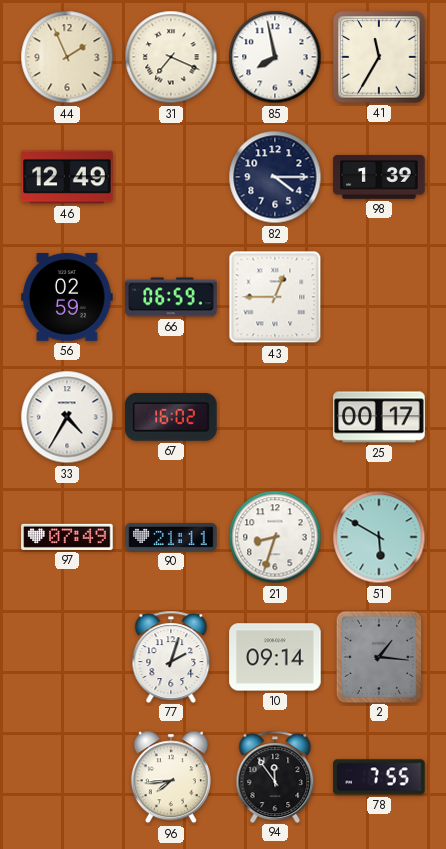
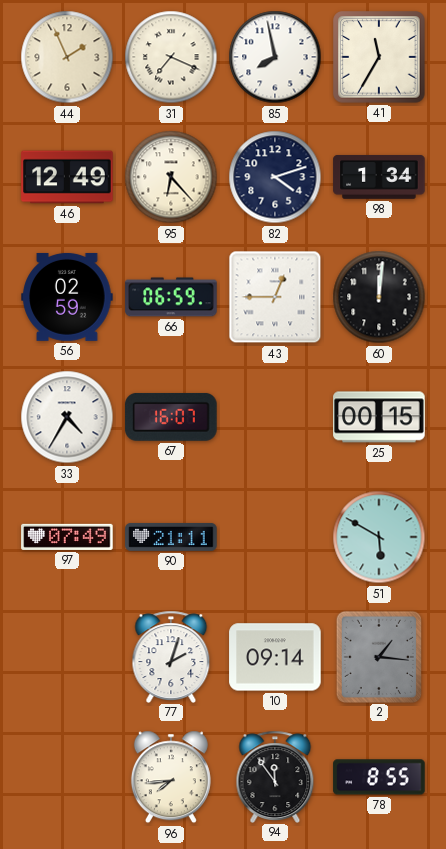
95: none -> 6:23
82: 4:15 -> 4:12
98: 1:39 -> 1:34
60: none -> 12:01
67: 16:02 -> 16:07
25: 00:17 -> 00:15
21: 8:33 -> none
78: 7:55 -> 8:55
